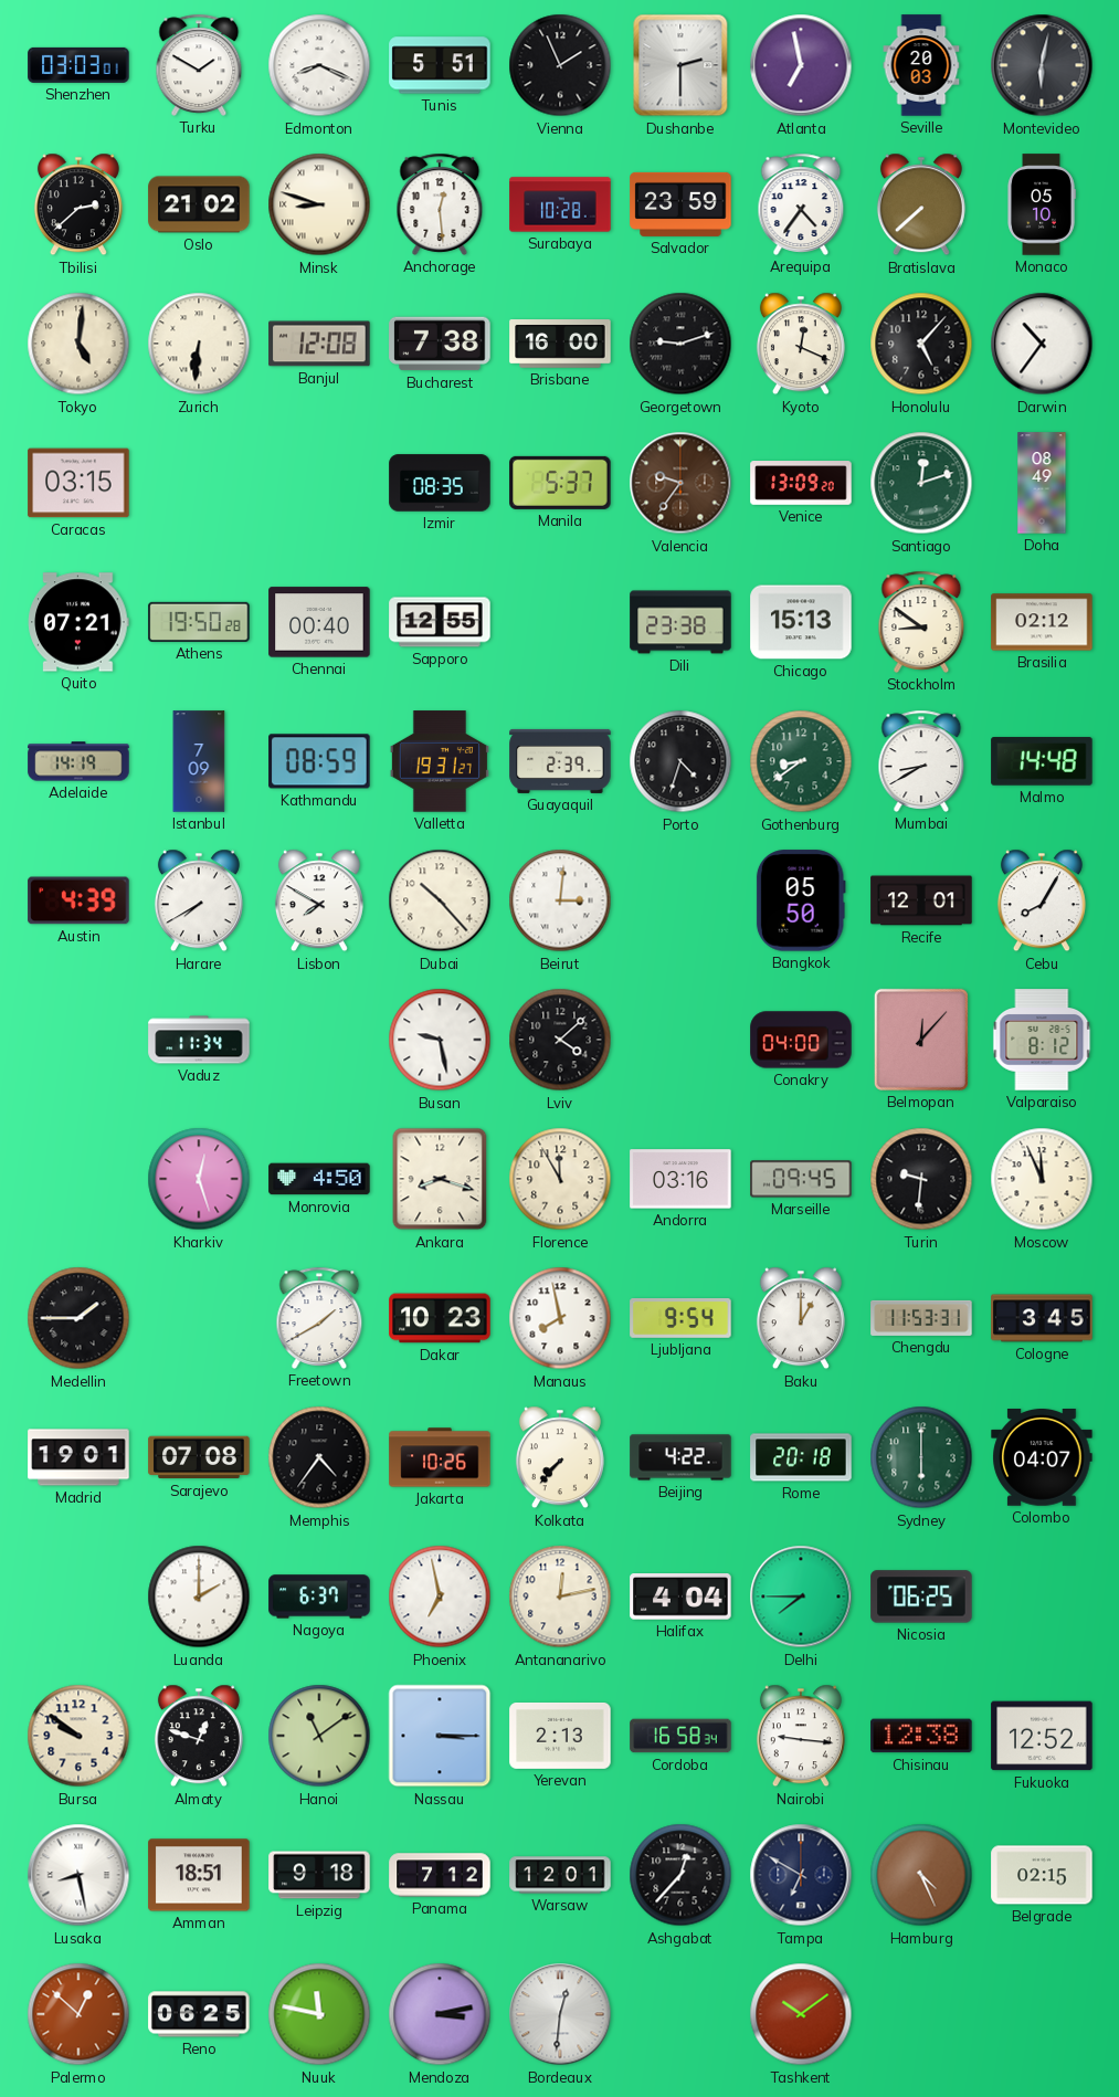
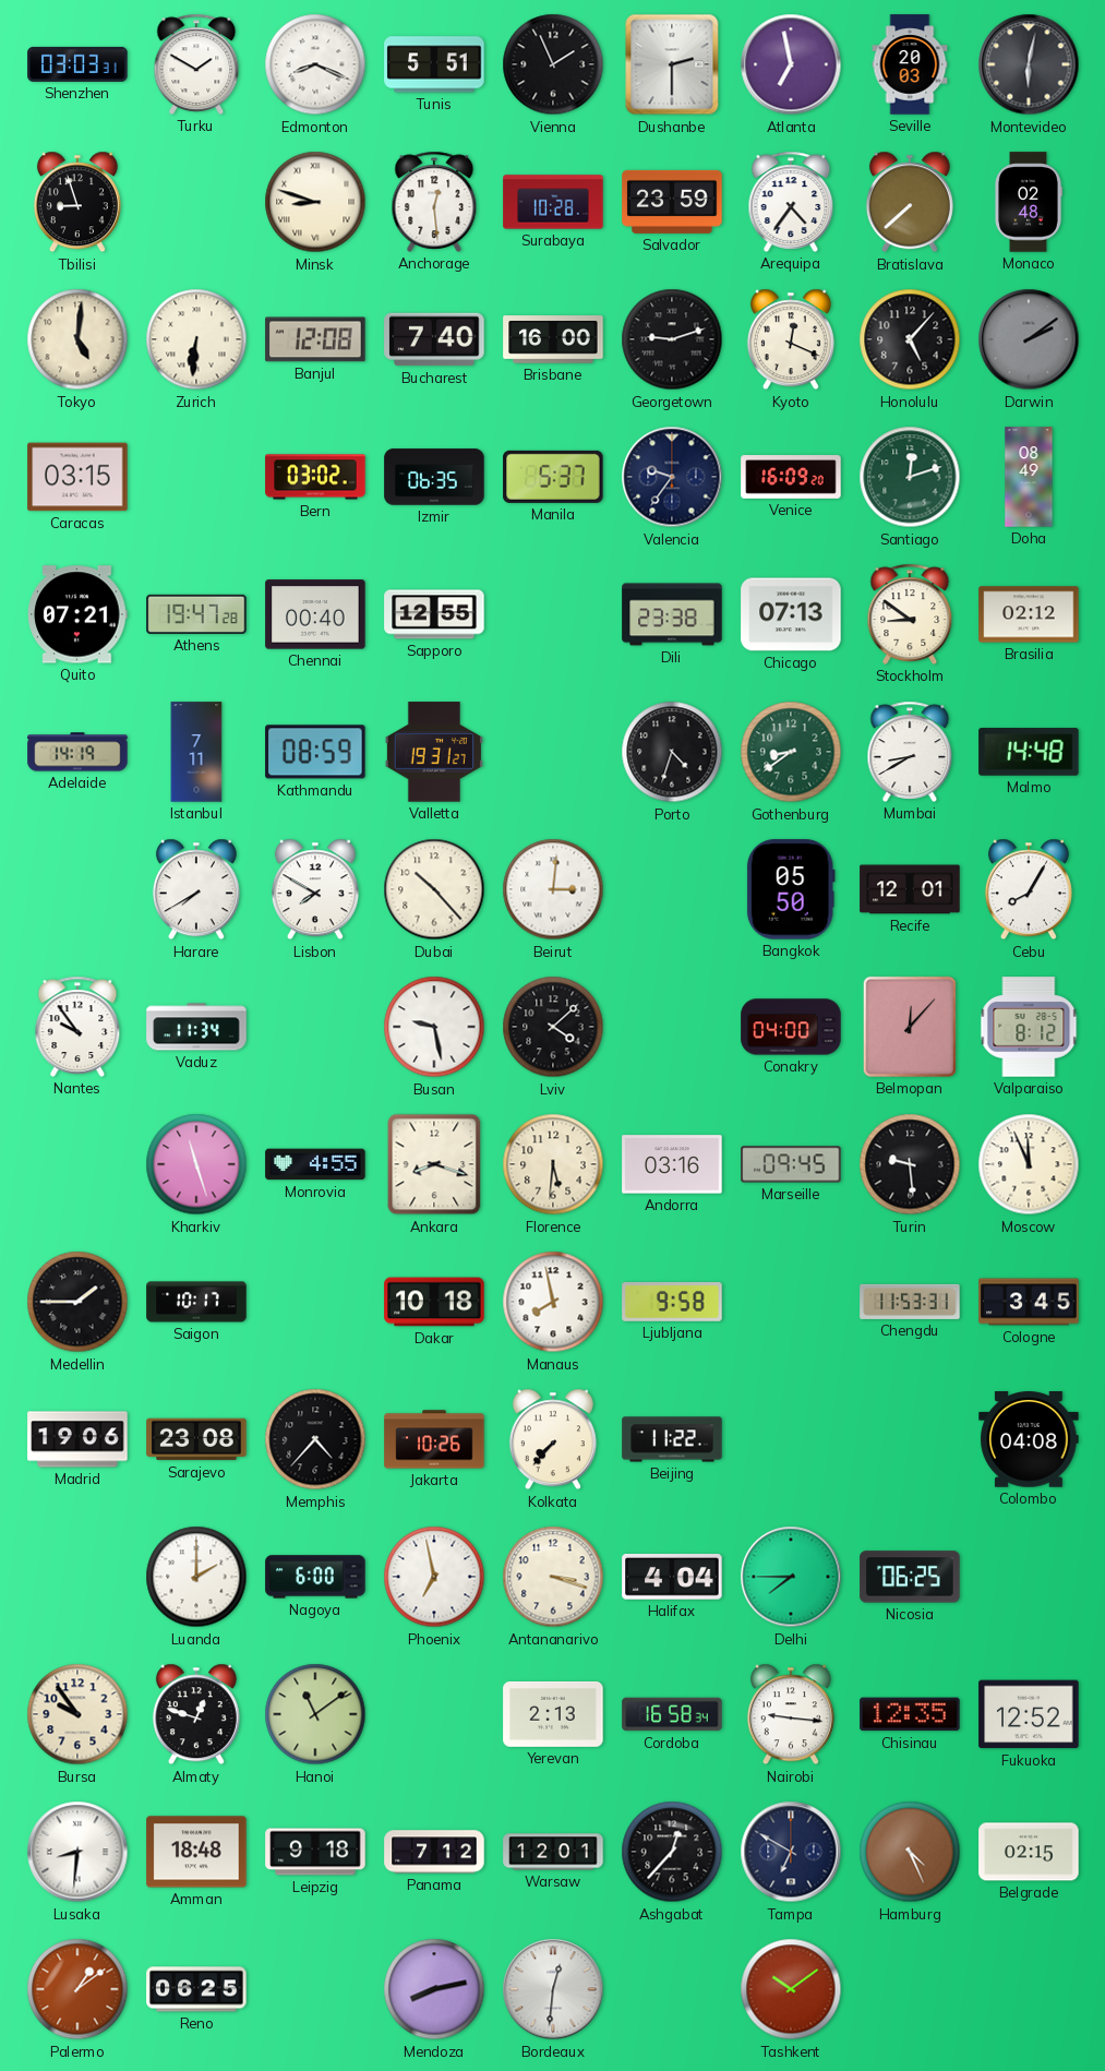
Shenzhen: 03:03:01 -> 03:03:31
Tbilisi: 2:38 -> 8:57
Oslo: 21:02 -> none
Monaco: 05:10 -> 02:48
Bucharest: 7:38 -> 7:40
Darwin: 10:36 -> 2:09
Darwin dial: white -> grey
Bern: none -> 03:02
Izmir: 08:35 -> 06:35
Valencia dial: brown -> navy
Venice: 13:09 -> 16:09
Athens: 19:50 -> 19:47
Chicago: 15:13 -> 07:13
Istanbul: 7:09 -> 7:11
Guayaquil: 2:39 -> none
Austin: 4:39 -> none
Nantes: none -> 9:54
Kharkiv: 12:27 -> 11:27
Monrovia: 4:50 -> 4:55
Florence: 11:55 -> 5:31
Turin: 9:31 -> 9:29
Saigon: none -> 10:17
Freetown: 1:40 -> none
Dakar: 10:23 -> 10:18
Ljubljana: 9:54 -> 9:58
Baku: 1:00 -> none
Madrid: 19:01 -> 19:06
Sarajevo: 07:08 -> 23:08
Memphis: 4:36 -> 4:37
Beijing: 4:22 -> 11:22
Rome: 20:18 -> none
Sydney: 6:00 -> none
Colombo: 04:07 -> 04:08
Nagoya: 6:37 -> 6:00
Antananarivo: 12:13 -> 3:18
Bursa: 9:51 -> 9:54
Nassau: 3:15 -> none
Chisinau: 12:38 -> 12:35
Lusaka: 8:28 -> 8:31
Amman: 18:51 -> 18:48
Palermo: 12:52 -> 1:09
Nuuk: 11:47 -> none
Mendoza: 3:13 -> 8:13
